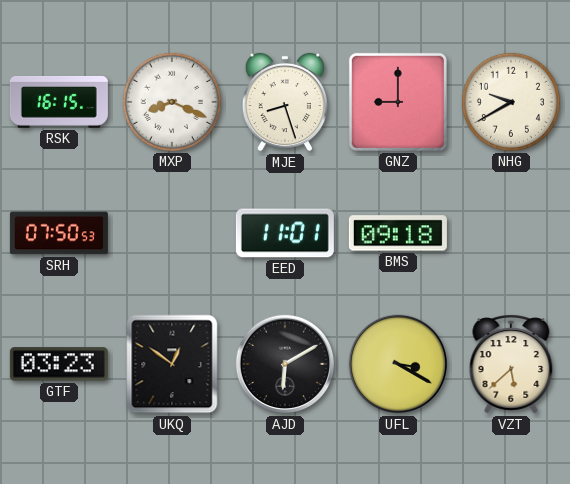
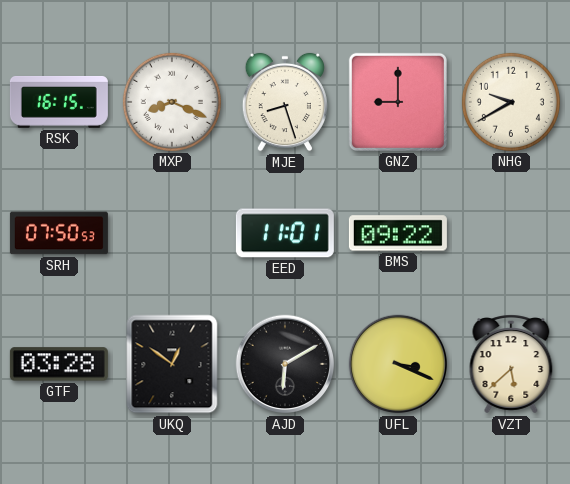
BMS: 09:18 -> 09:22
GTF: 03:23 -> 03:28
UFL: 3:20 -> 3:19
